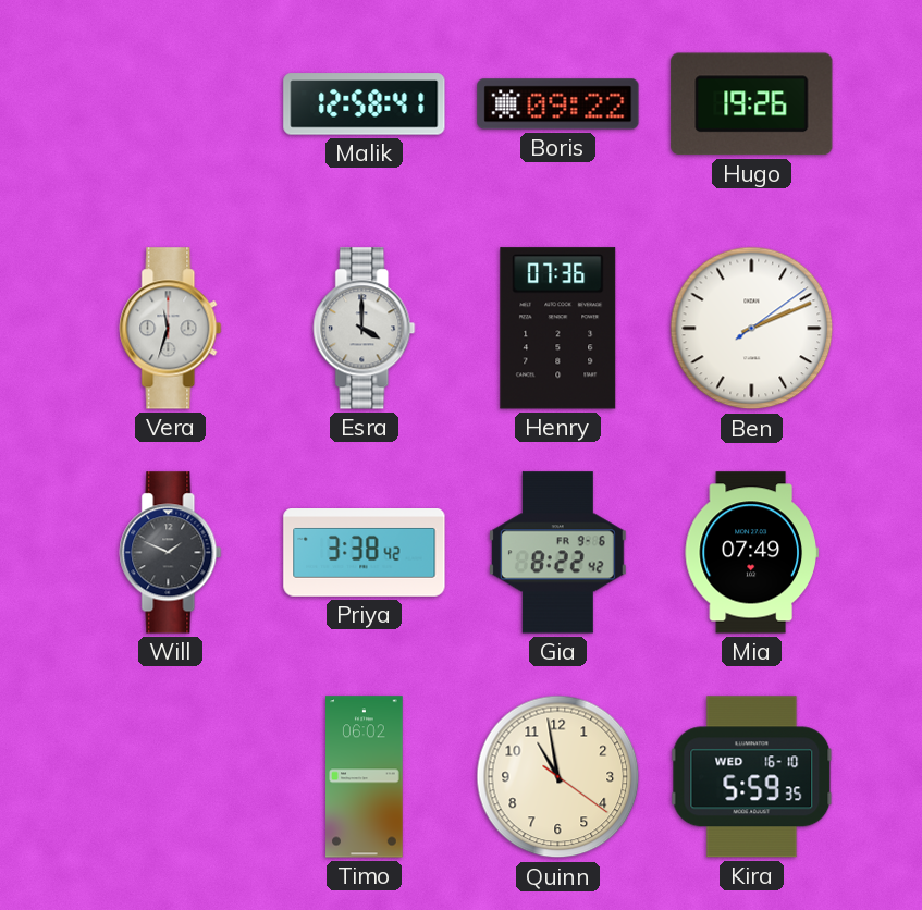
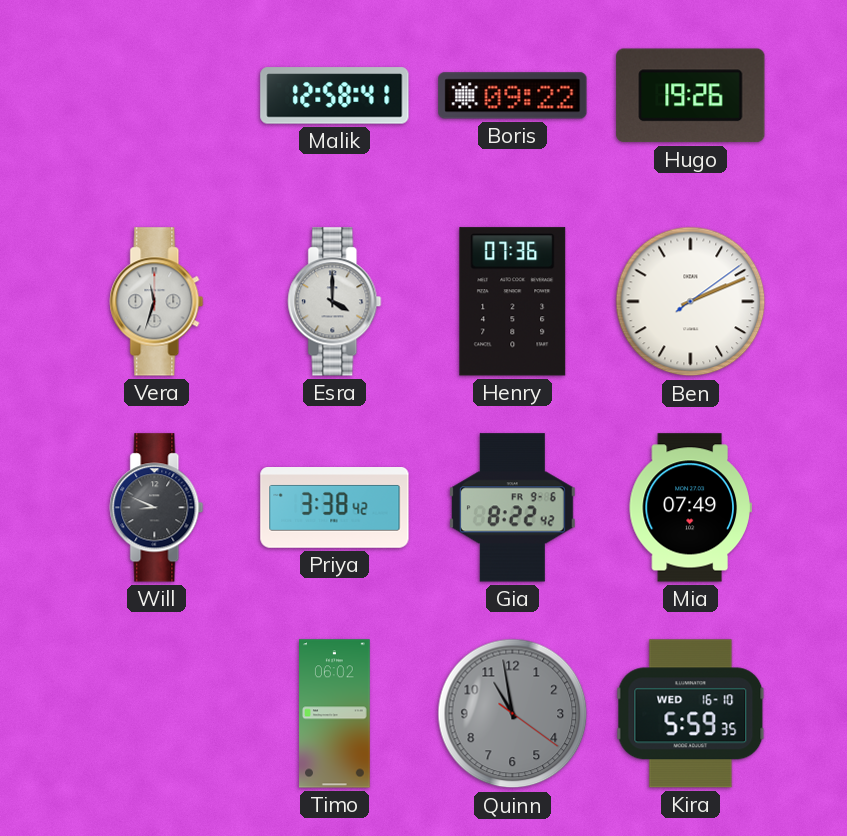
Will: 1:49 -> 8:49
Quinn dial: cream -> grey
